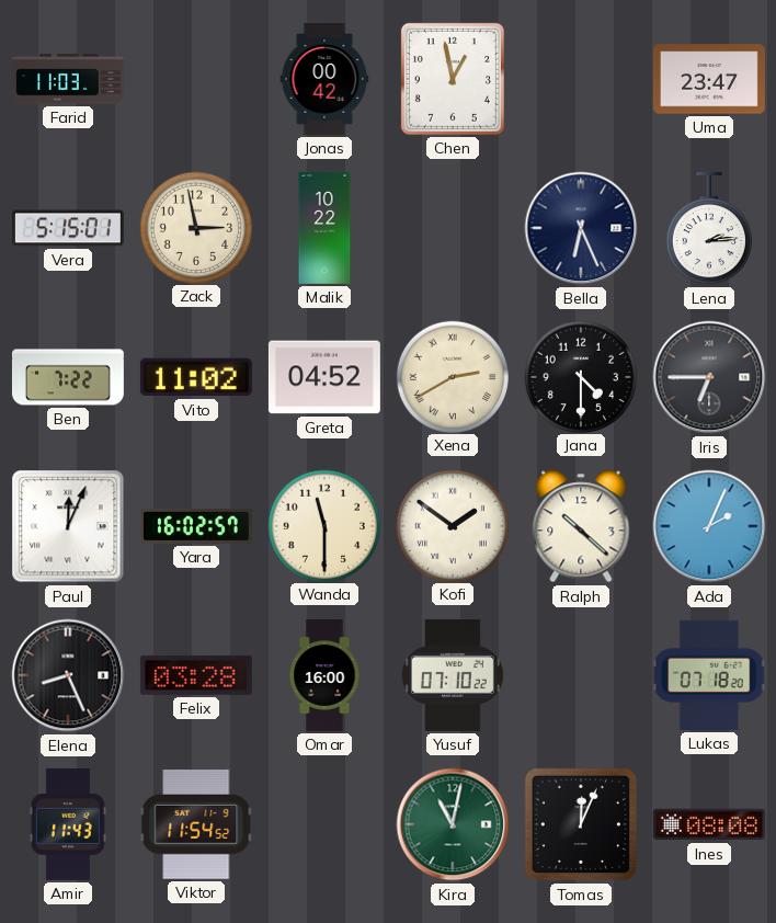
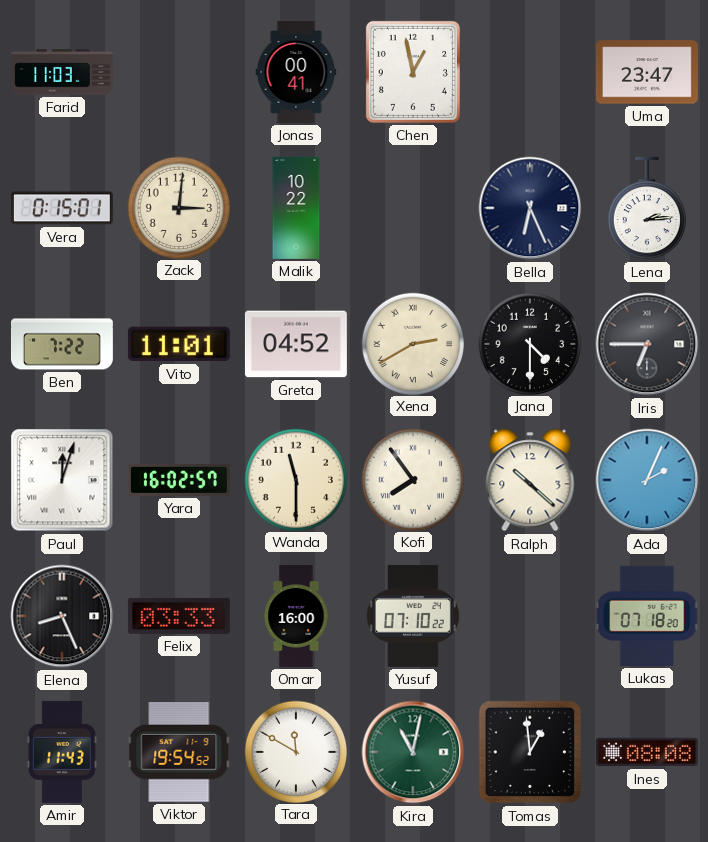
Jonas: 00:42 -> 00:41
Vera: 5:15 -> 0:15
Zack: 2:58 -> 3:01
Vito: 11:02 -> 11:01
Paul: 12:04 -> 12:03
Kofi: 1:51 -> 7:54
Felix: 03:28 -> 03:33
Viktor: 11:54 -> 19:54
Tara: none -> 11:50
Tomas: 12:04 -> 12:59
